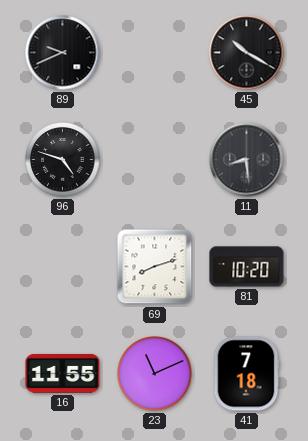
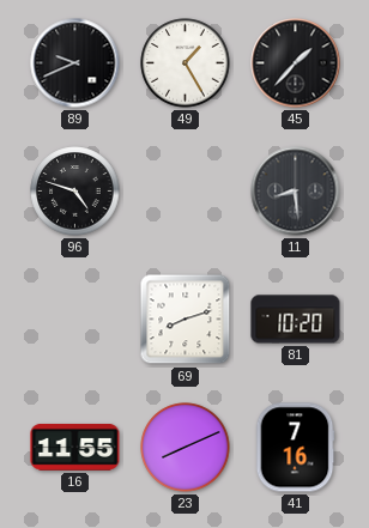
49: none -> 1:25
45: 10:20 -> 1:37
23: 11:11 -> 8:11
41: 7:18 -> 7:16
